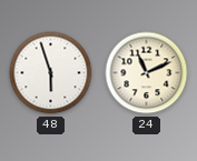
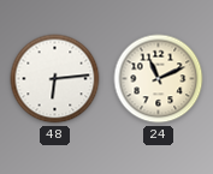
48: 5:57 -> 6:14
